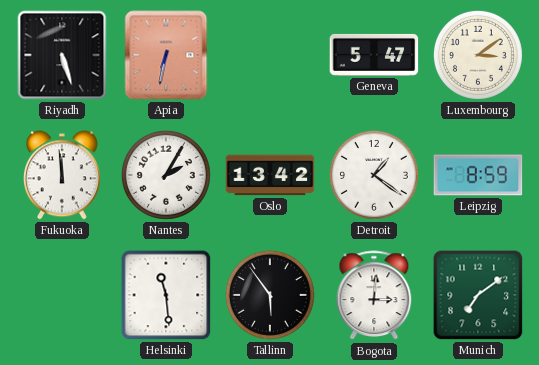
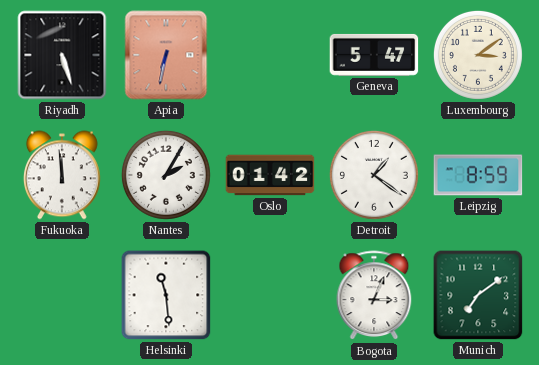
Oslo: 13:42 -> 01:42
Tallinn: 5:54 -> none
Bogota: 3:01 -> 3:04
